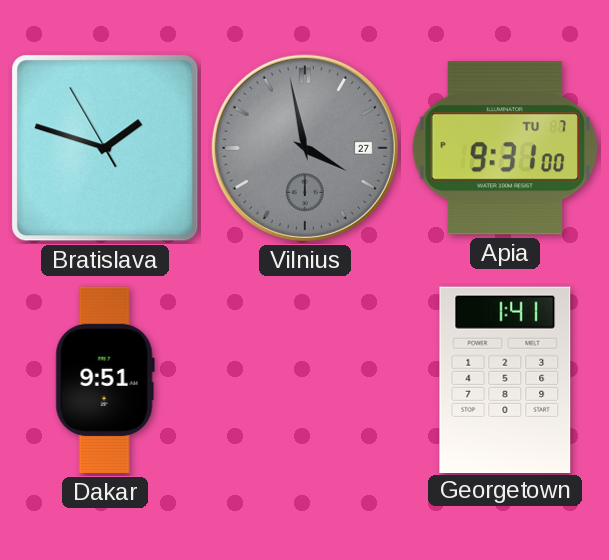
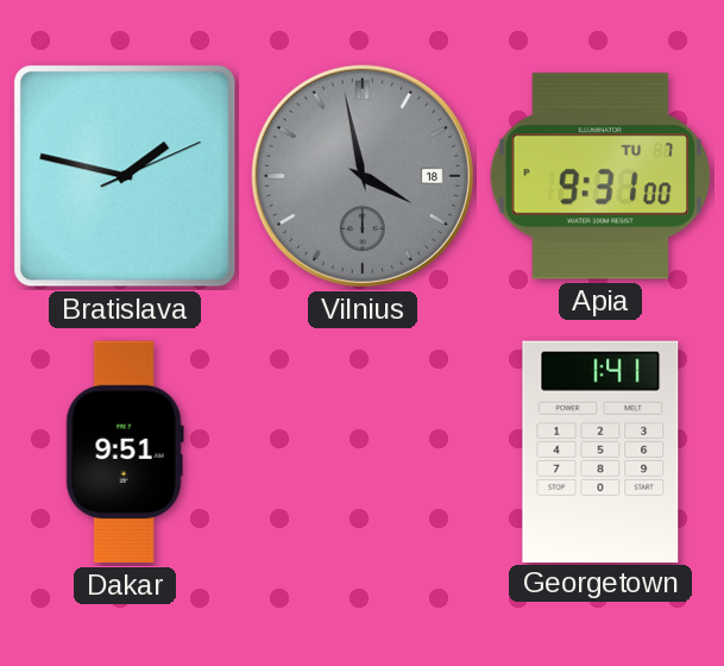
Bratislava: 1:47:55 -> 1:47:11
Vilnius date: 27 -> 18
